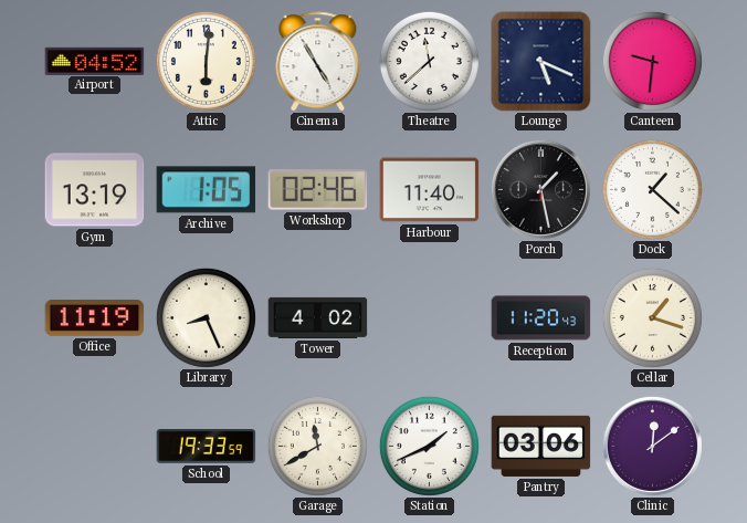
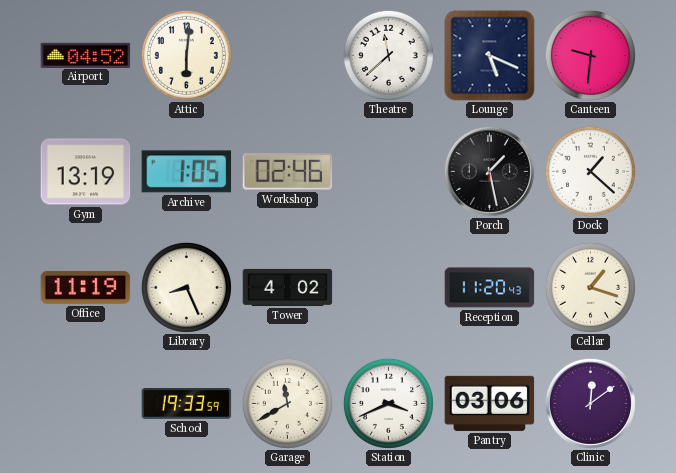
Cinema: 4:55 -> none
Harbour: 11:40 -> none
Station: 1:41 -> 3:41
